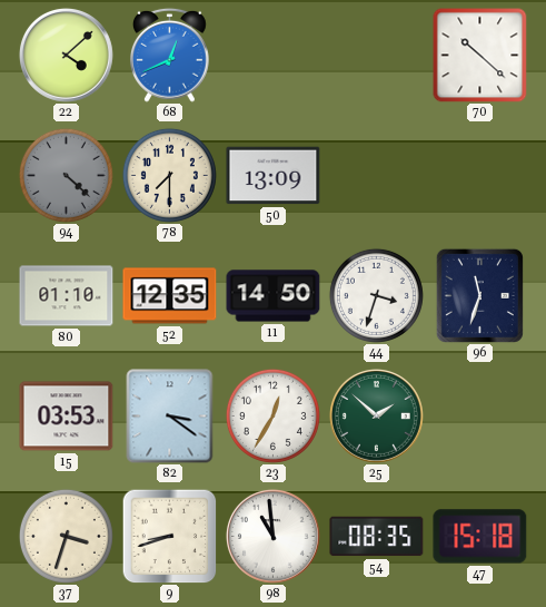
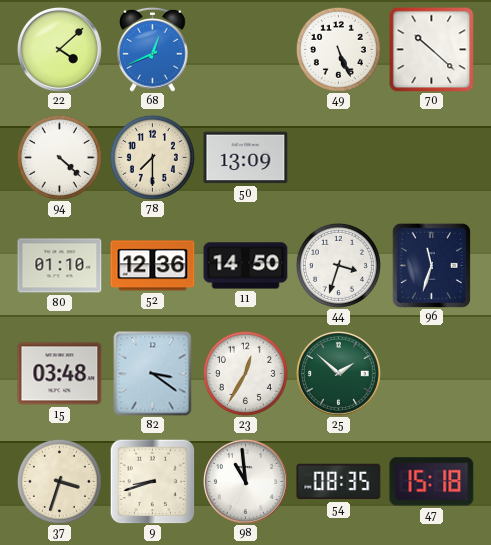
49: none -> 5:26
94 dial: grey -> white
52: 12:35 -> 12:36
15: 03:53 -> 03:48
